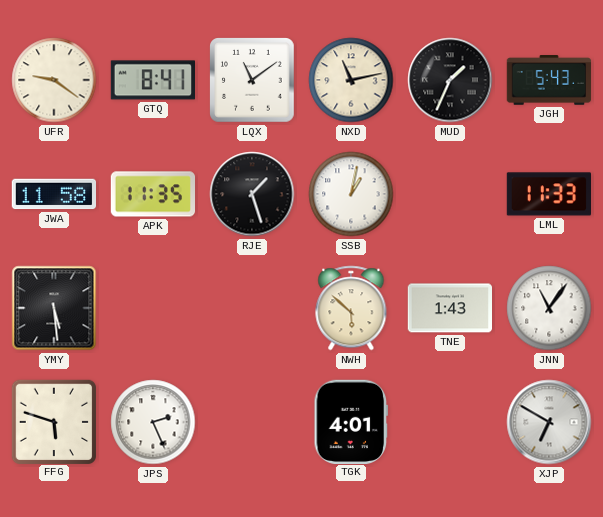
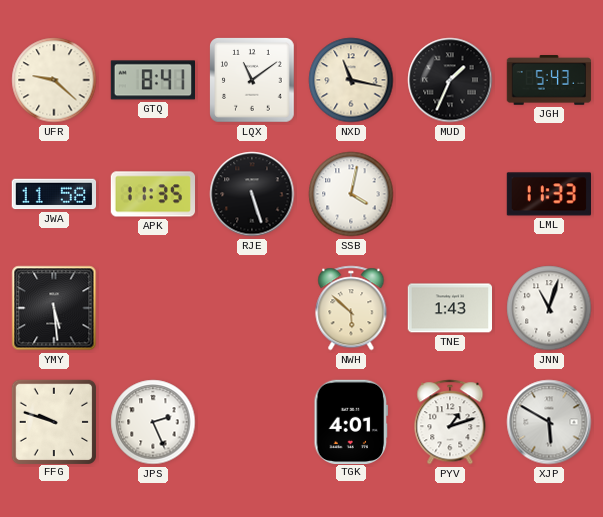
UFR: 9:21 -> 9:22
NXD: 11:13 -> 11:17
RJE: 1:27 -> 5:27
SSB: 1:02 -> 4:02
JNN: 11:06 -> 11:03
FFG: 5:48 -> 9:48
PYV: none -> 1:12
XJP: 6:50 -> 5:50
